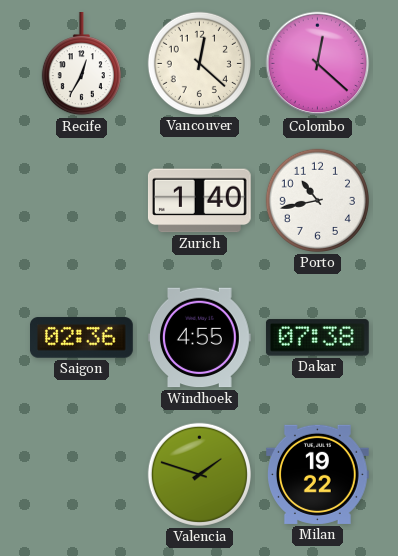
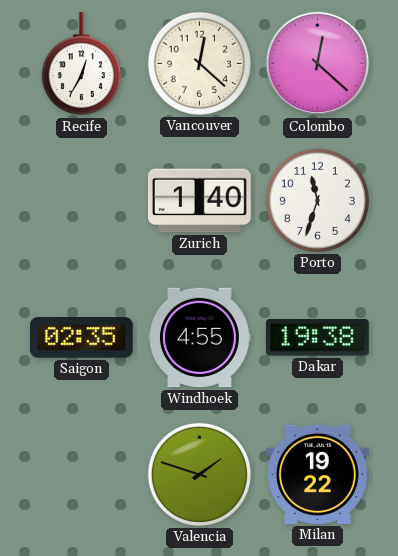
Porto: 10:43 -> 11:33
Saigon: 02:36 -> 02:35
Dakar: 07:38 -> 19:38
